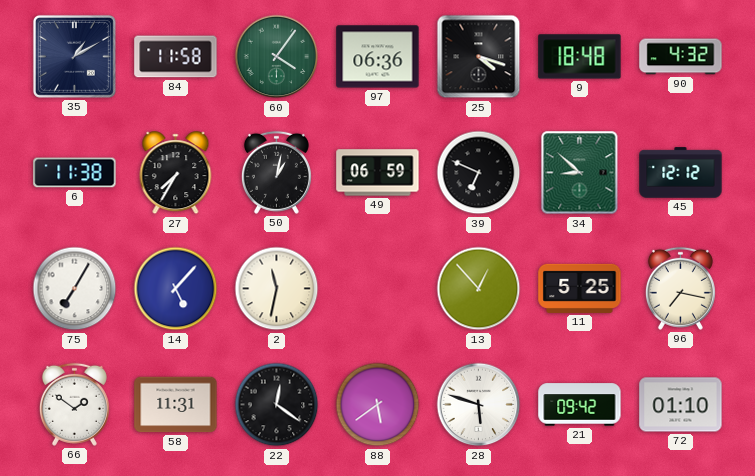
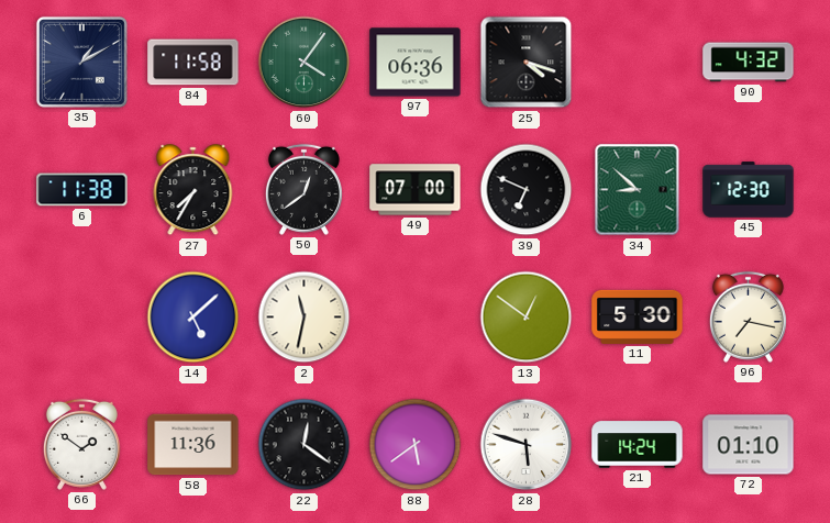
9: 18:48 -> none
50: 1:02 -> 12:39
49: 06:59 -> 07:00
45: 12:12 -> 12:30
75: 7:05 -> none
14: 5:07 -> 5:08
13: 12:53 -> 12:51
11: 5:25 -> 5:30
58: 11:31 -> 11:36
21: 09:42 -> 14:24
